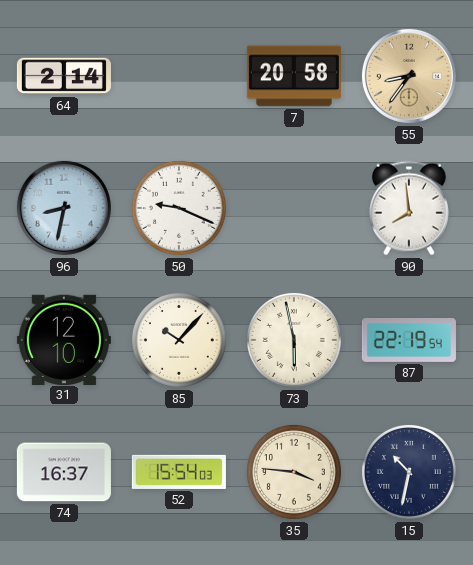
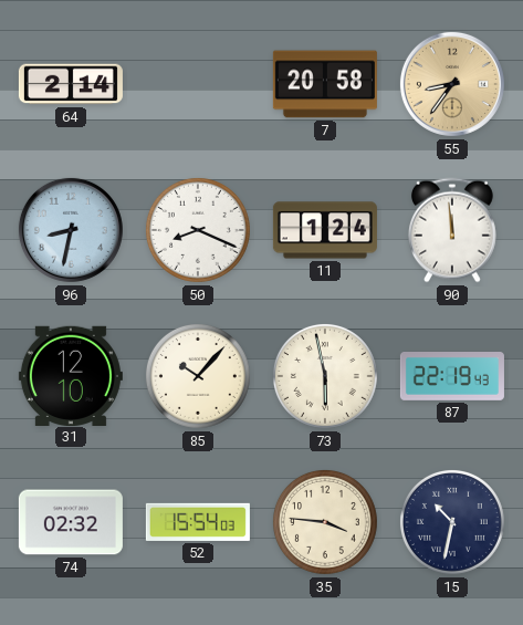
50: 9:19 -> 8:19
11: none -> 1:24
90: 7:59 -> 11:59
87: 22:19:54 -> 22:19:43
74: 16:37 -> 02:32
